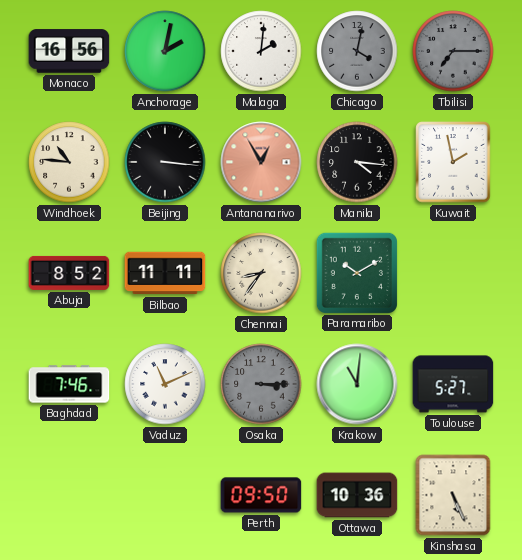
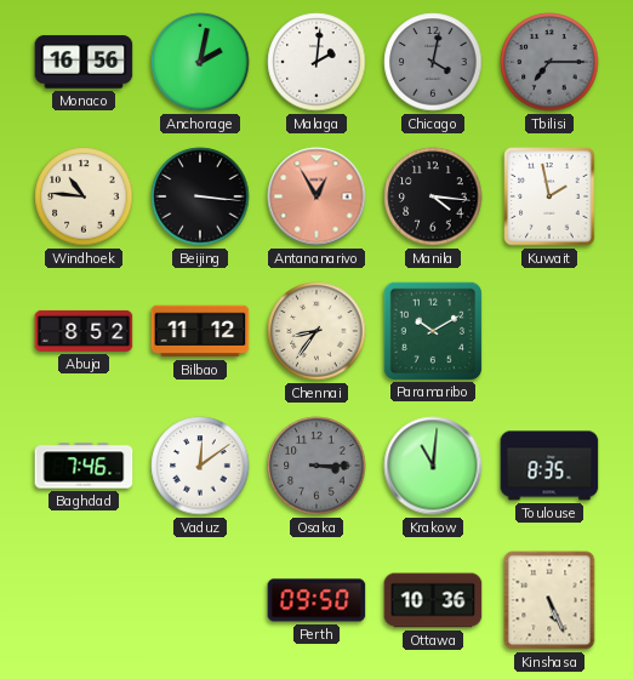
Bilbao: 11:11 -> 11:12
Vaduz: 11:11 -> 12:09
Toulouse: 5:27 -> 8:35
